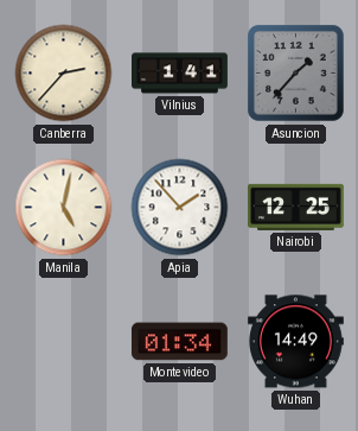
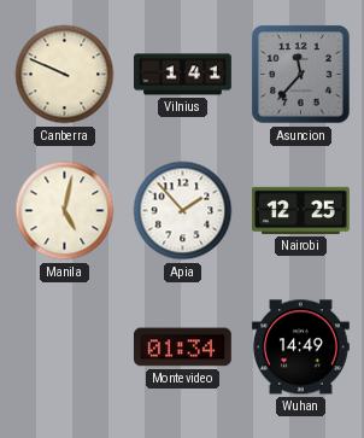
Canberra: 2:37 -> 9:49
Asuncion: 1:37 -> 11:37
